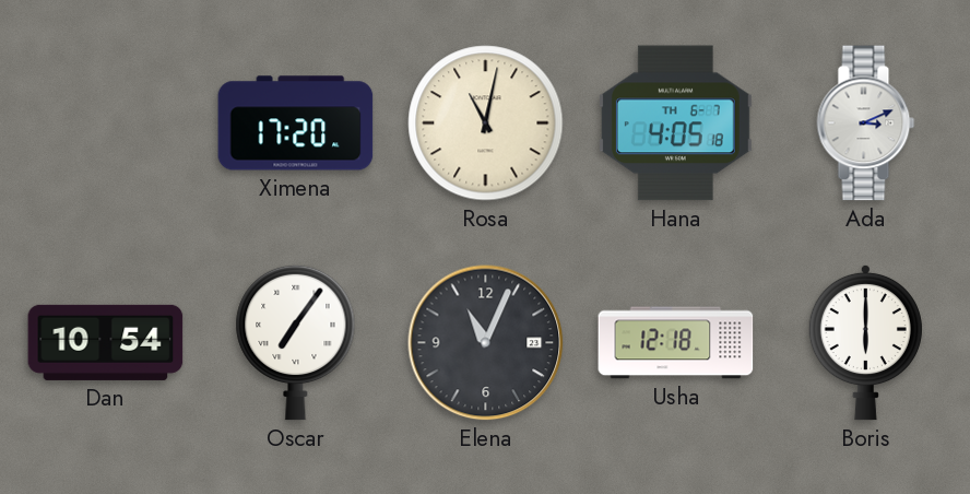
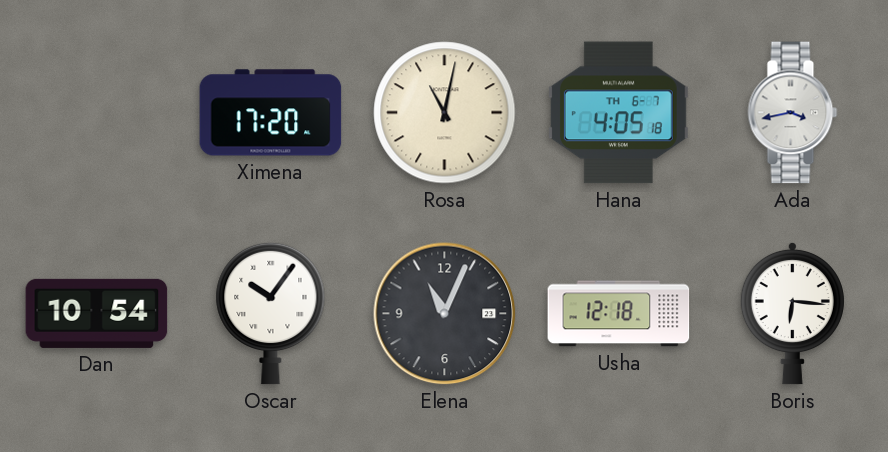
Ada: 3:11 -> 3:43
Oscar: 7:06 -> 10:06
Boris: 6:00 -> 6:16
